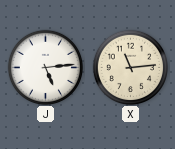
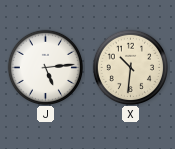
X: 11:14 -> 10:31
